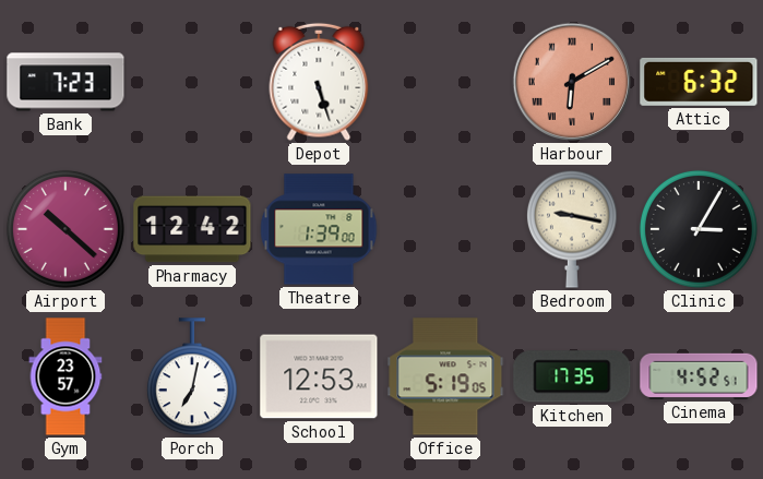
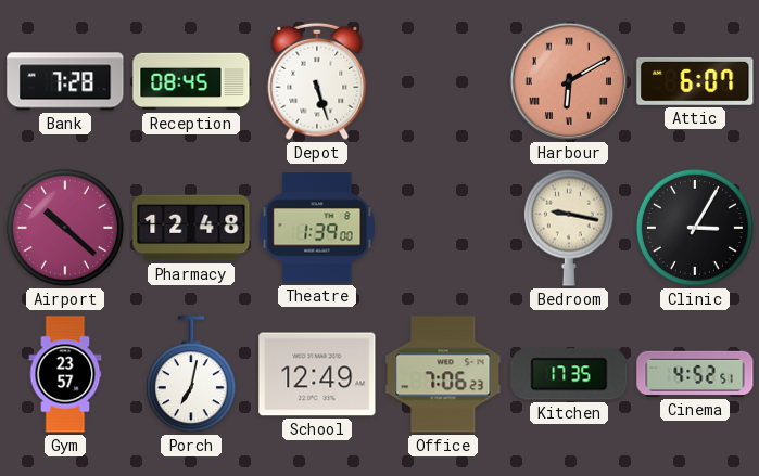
Bank: 7:23 -> 7:28
Reception: none -> 08:45
Attic: 6:32 -> 6:07
Pharmacy: 12:42 -> 12:48
School: 12:53 -> 12:49
Office: 5:19 -> 7:06
